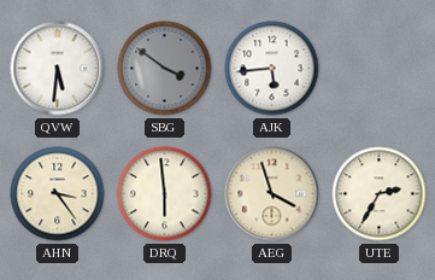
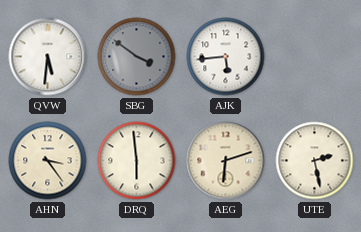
AEG: 3:57 -> 6:12
UTE: 2:35 -> 2:28
